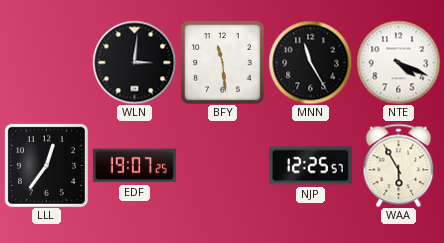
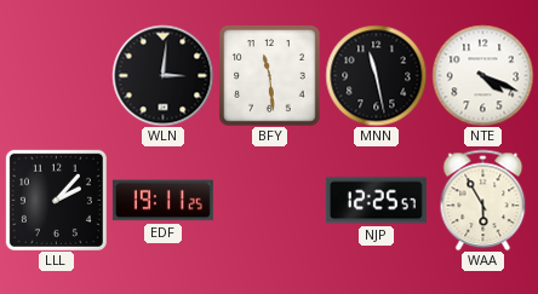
MNN: 11:25 -> 11:28
LLL: 12:36 -> 2:07
EDF: 19:07 -> 19:11
